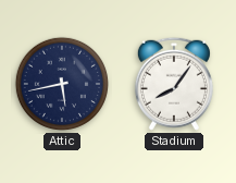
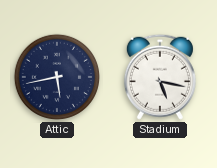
Stadium: 8:06 -> 5:17
